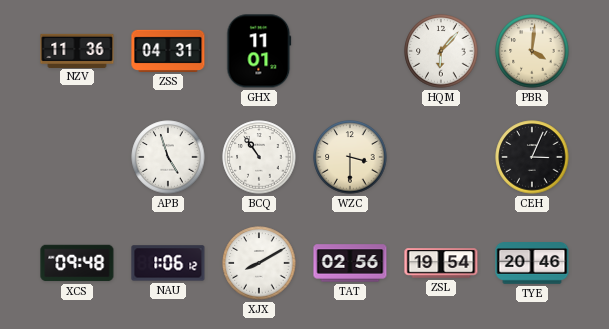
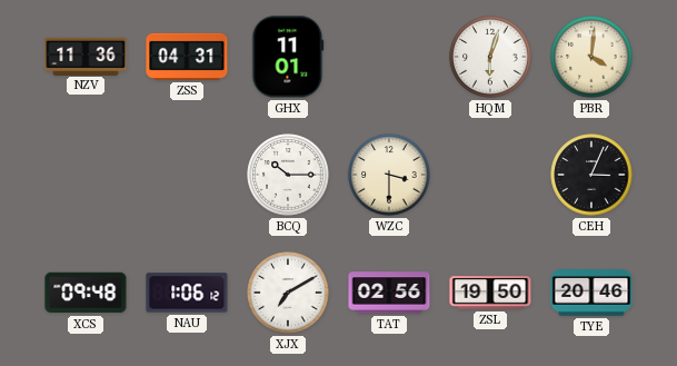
HQM: 6:07 -> 6:03
APB: 4:57 -> none
BCQ: 10:54 -> 10:15
XJX: 8:10 -> 7:10
ZSL: 19:54 -> 19:50
